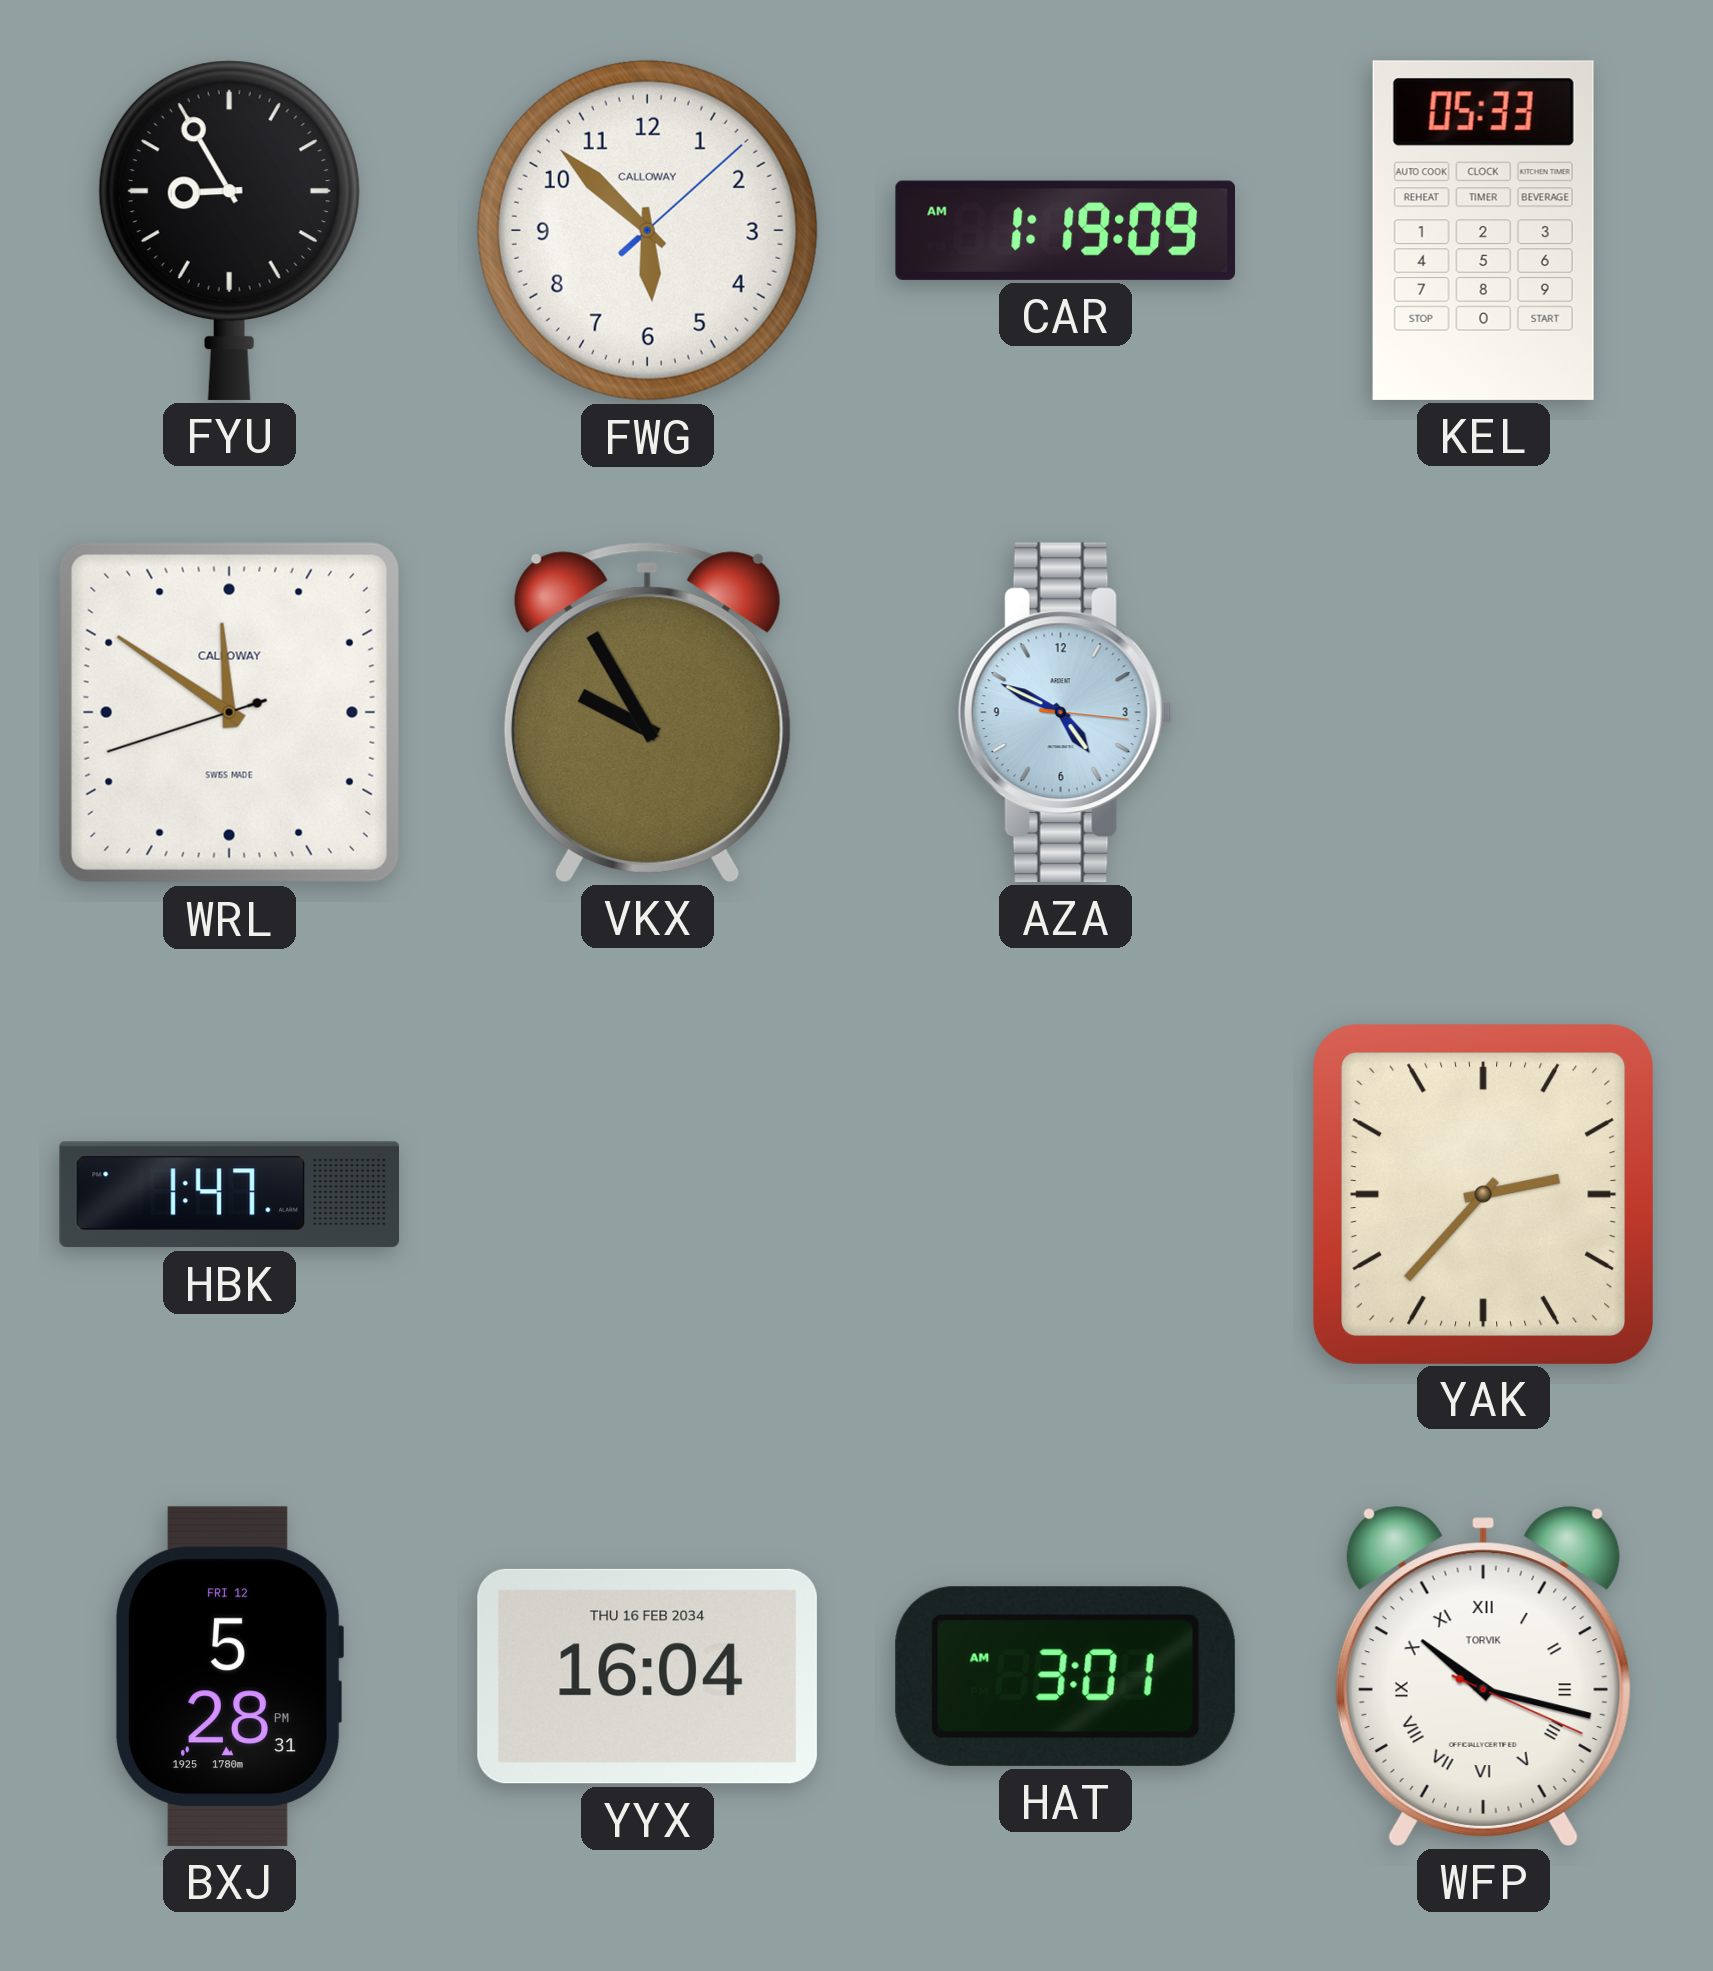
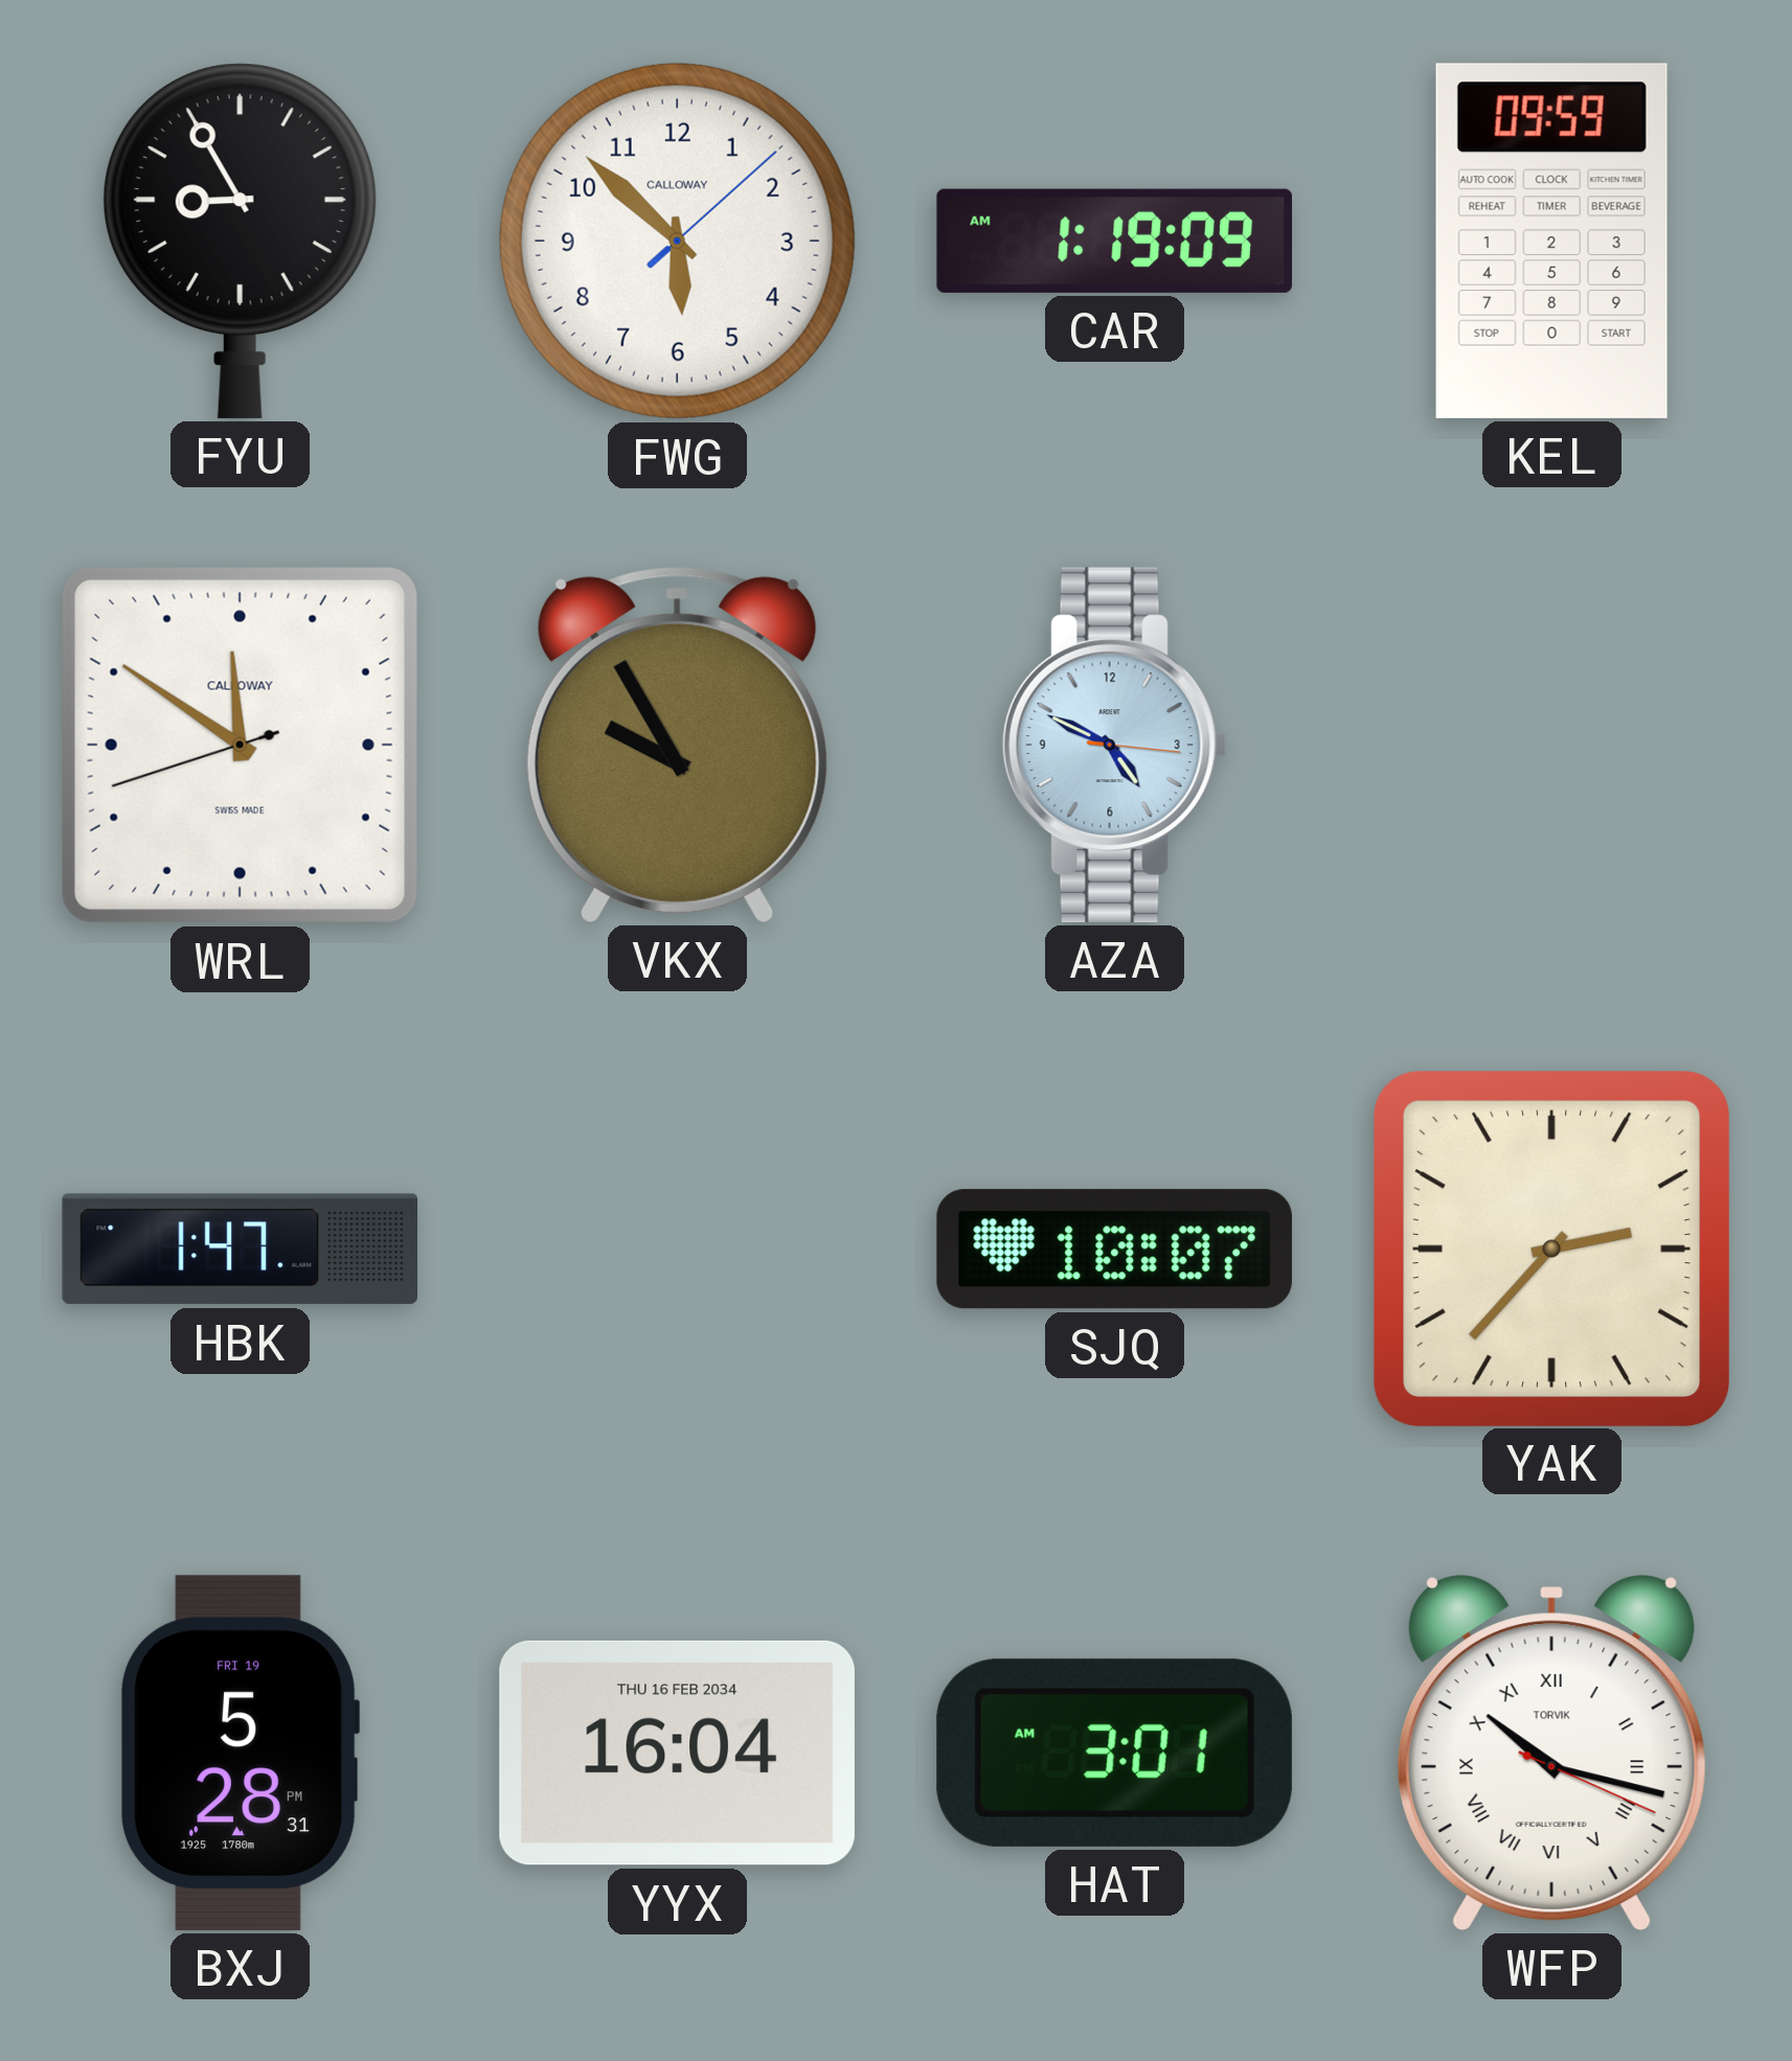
KEL: 05:33 -> 09:59
SJQ: none -> 10:07
BXJ date: FRI 12 -> FRI 19
